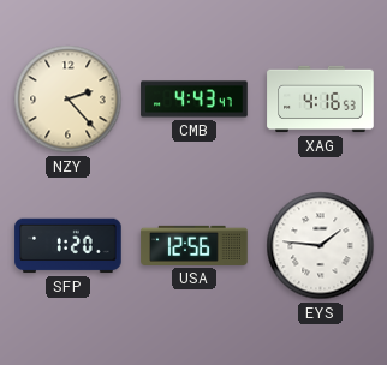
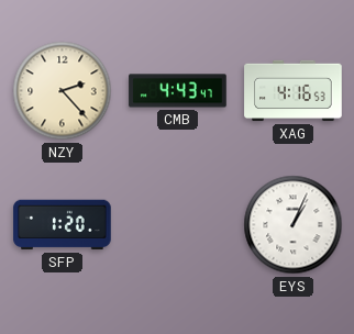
USA: 12:56 -> none
EYS: 1:46 -> 1:04
